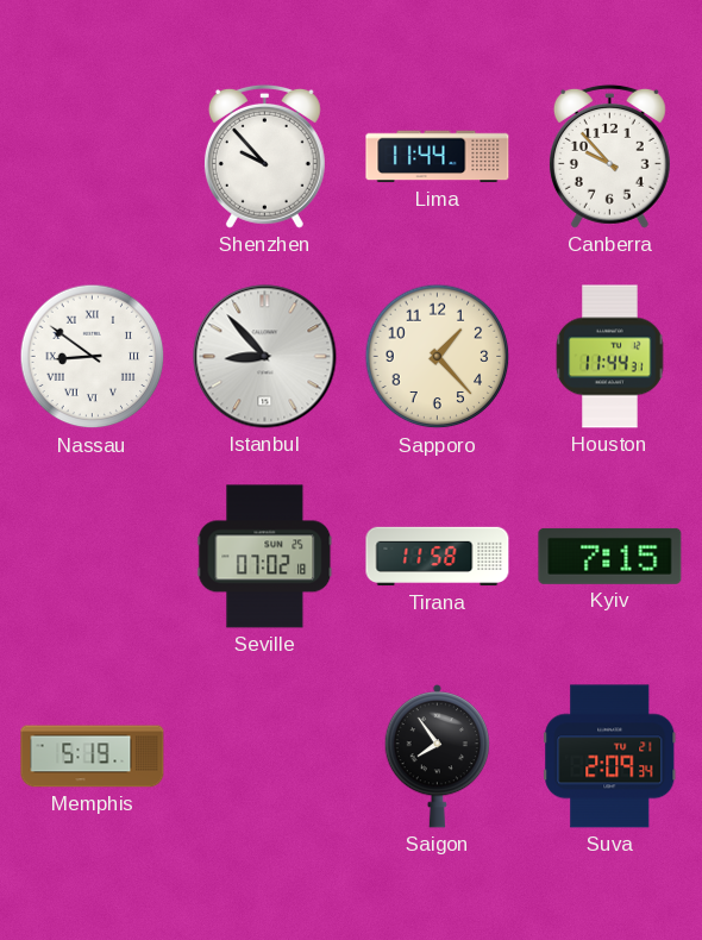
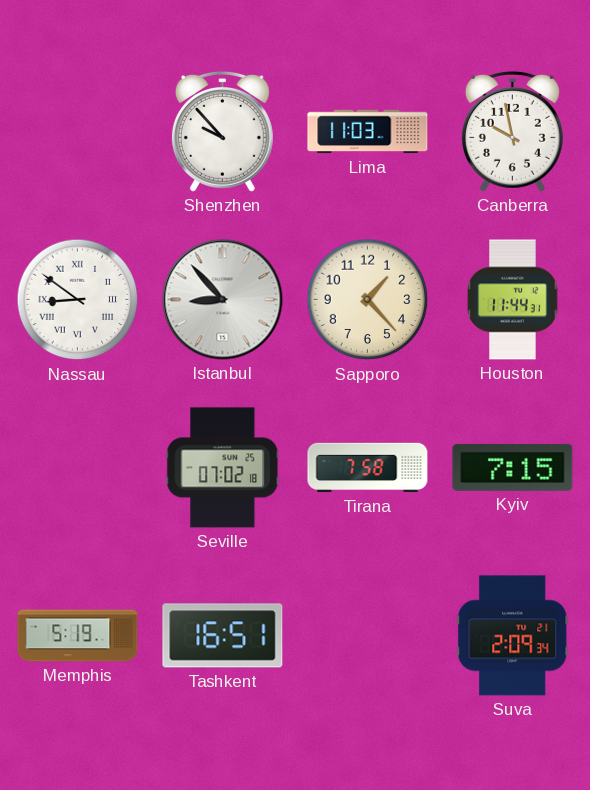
Lima: 11:44 -> 11:03
Canberra: 9:53 -> 9:58
Tirana: 11:58 -> 7:58
Tashkent: none -> 16:51
Saigon: 7:54 -> none
